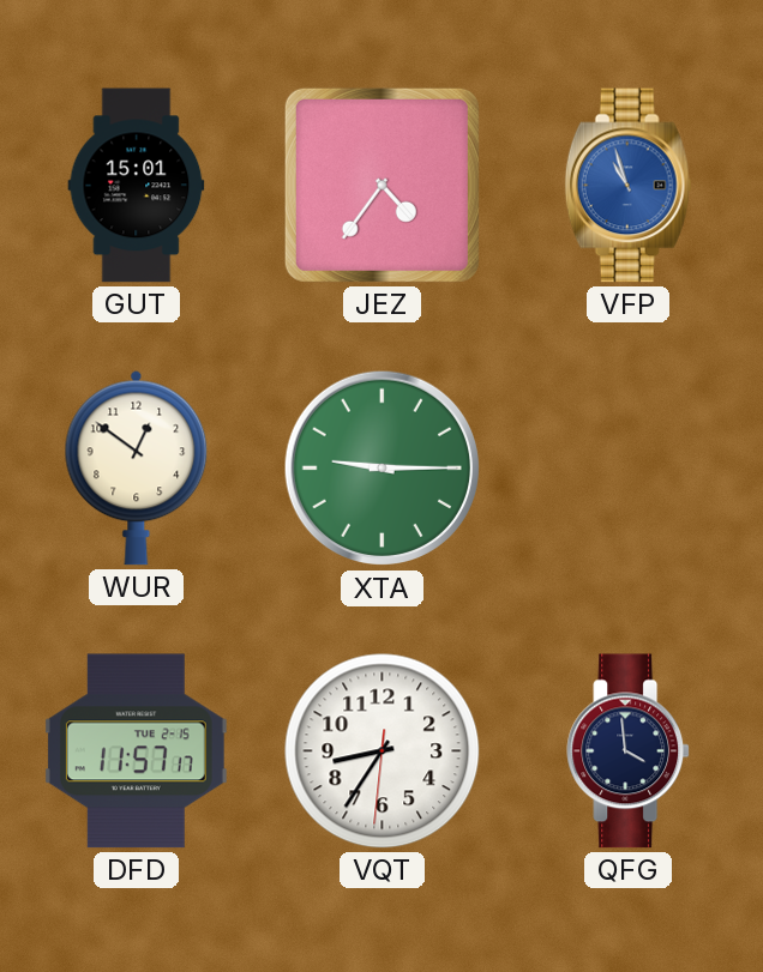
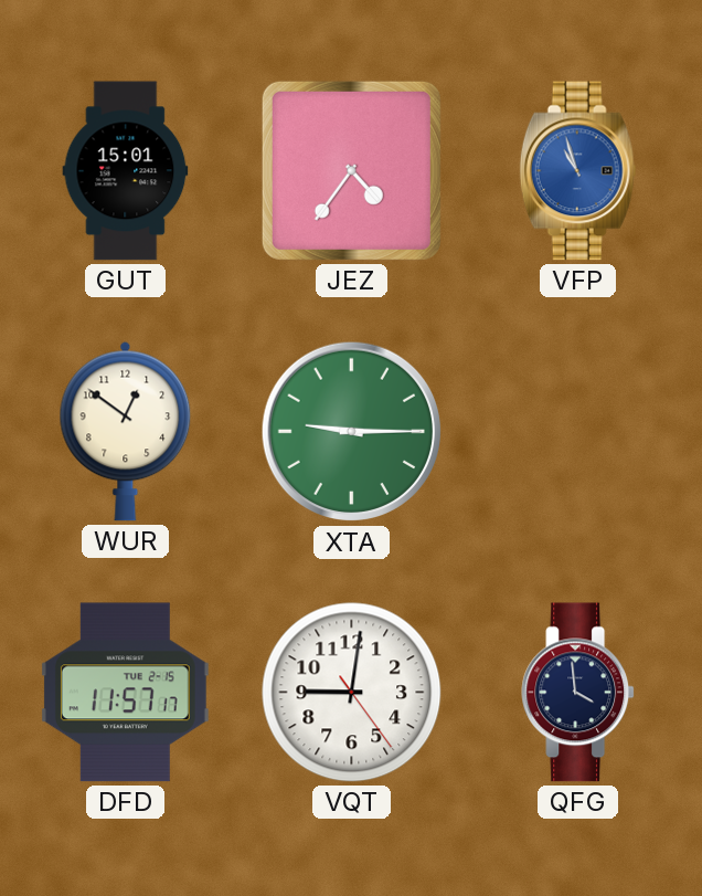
VQT: 8:35 -> 9:01
